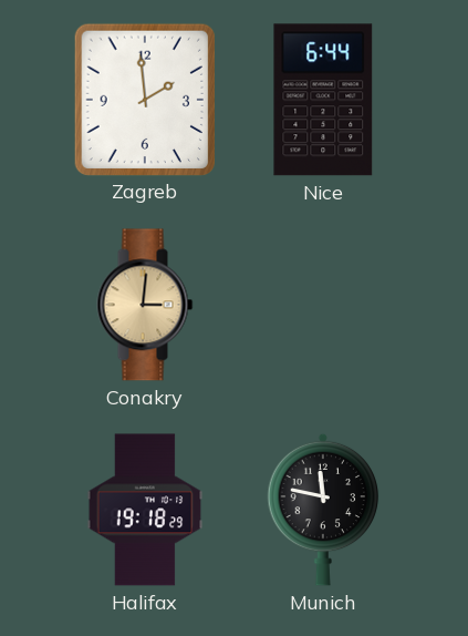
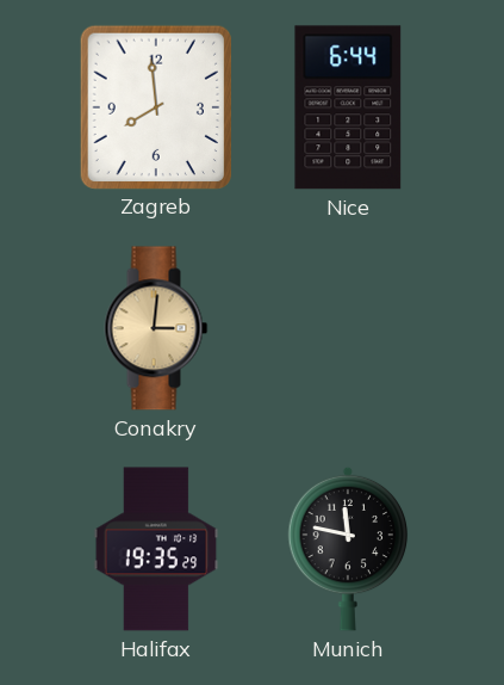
Zagreb: 1:59 -> 7:59
Halifax: 19:18 -> 19:35
